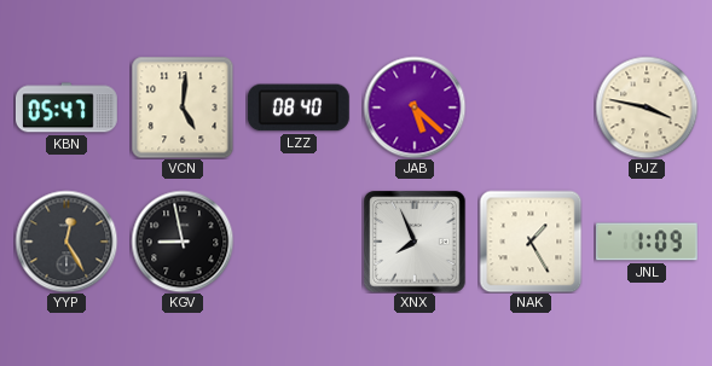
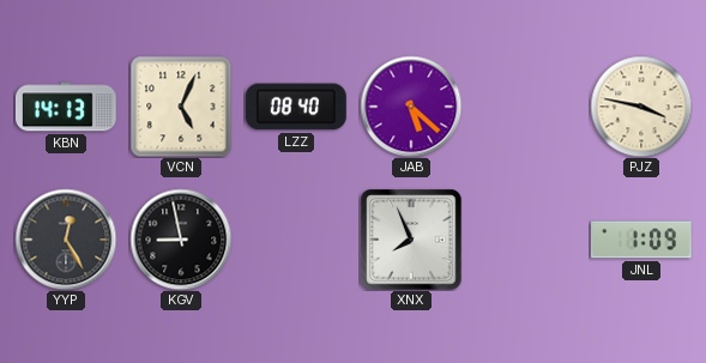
KBN: 05:47 -> 14:13
VCN: 5:01 -> 5:04
NAK: 1:25 -> none
